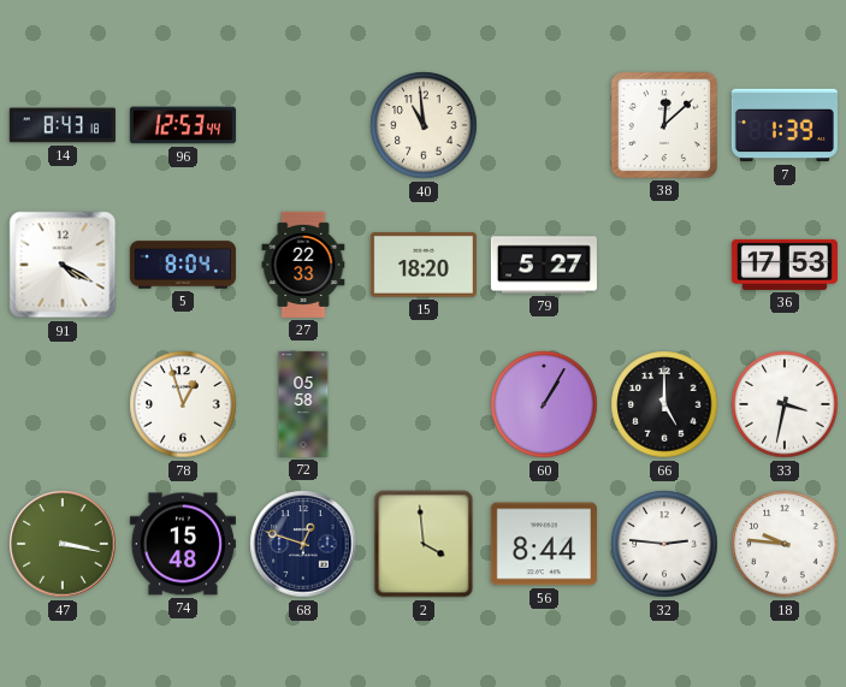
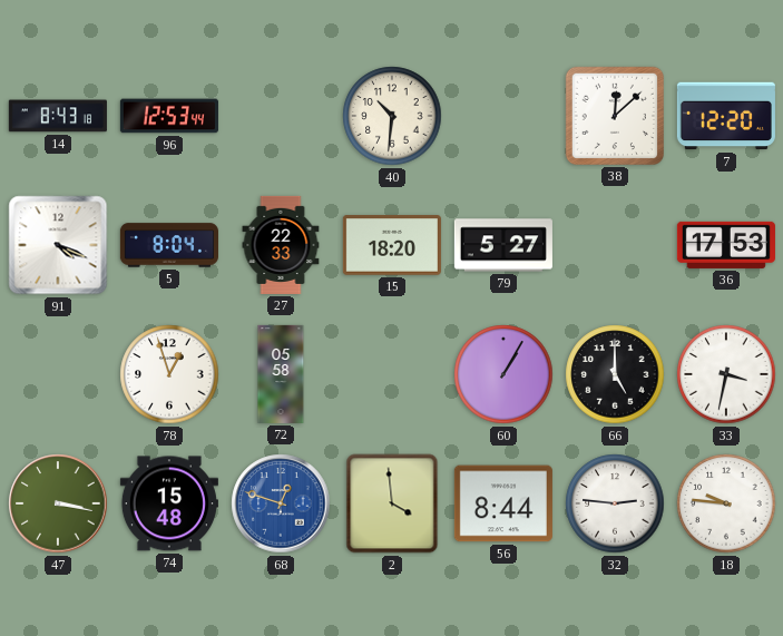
40: 10:59 -> 10:31
7: 1:39 -> 12:20
91: 4:20 -> 4:19
68 dial: navy -> blue
